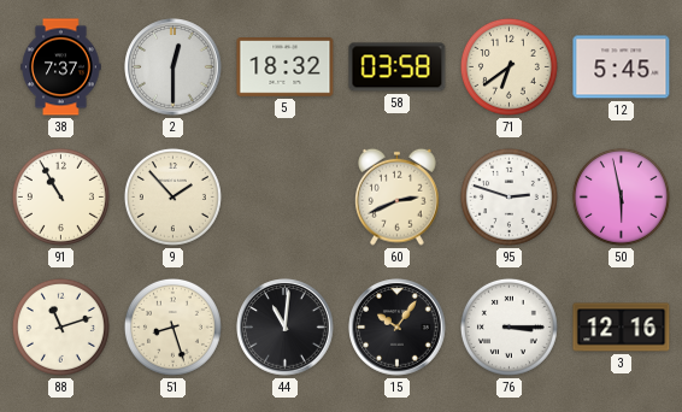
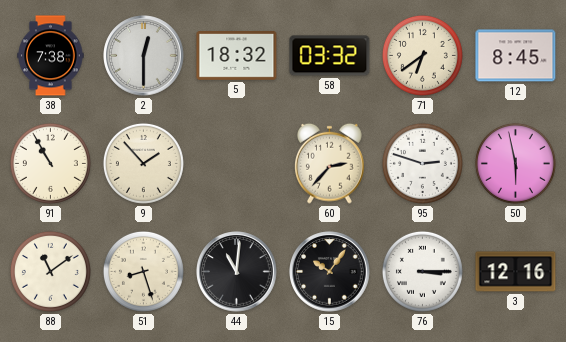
38: 7:37 -> 7:38
58: 03:58 -> 03:32
12: 5:45 -> 8:45
60: 2:41 -> 2:37
88: 11:12 -> 11:09
